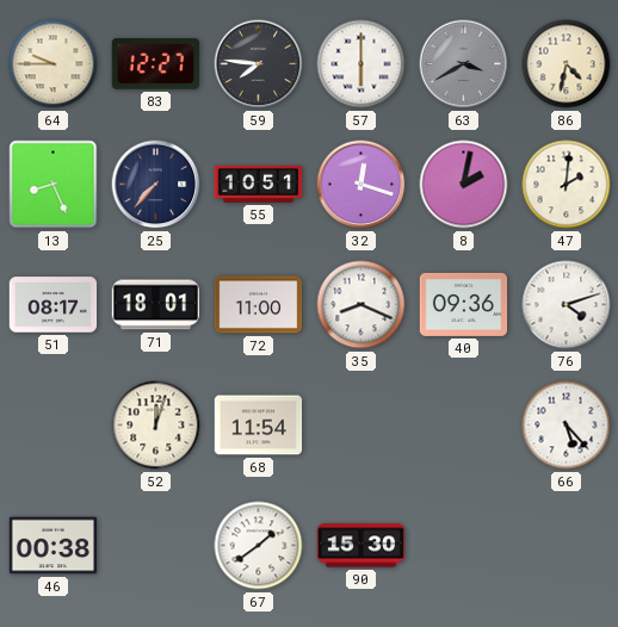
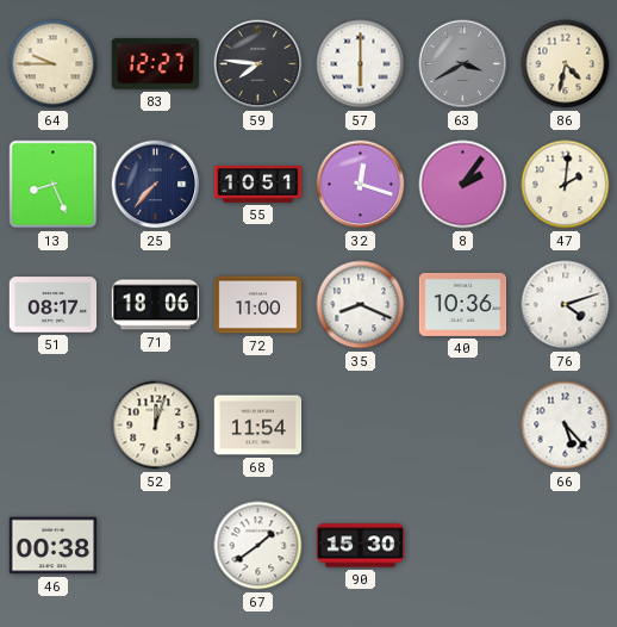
8: 2:02 -> 2:06
71: 18:01 -> 18:06
40: 09:36 -> 10:36
